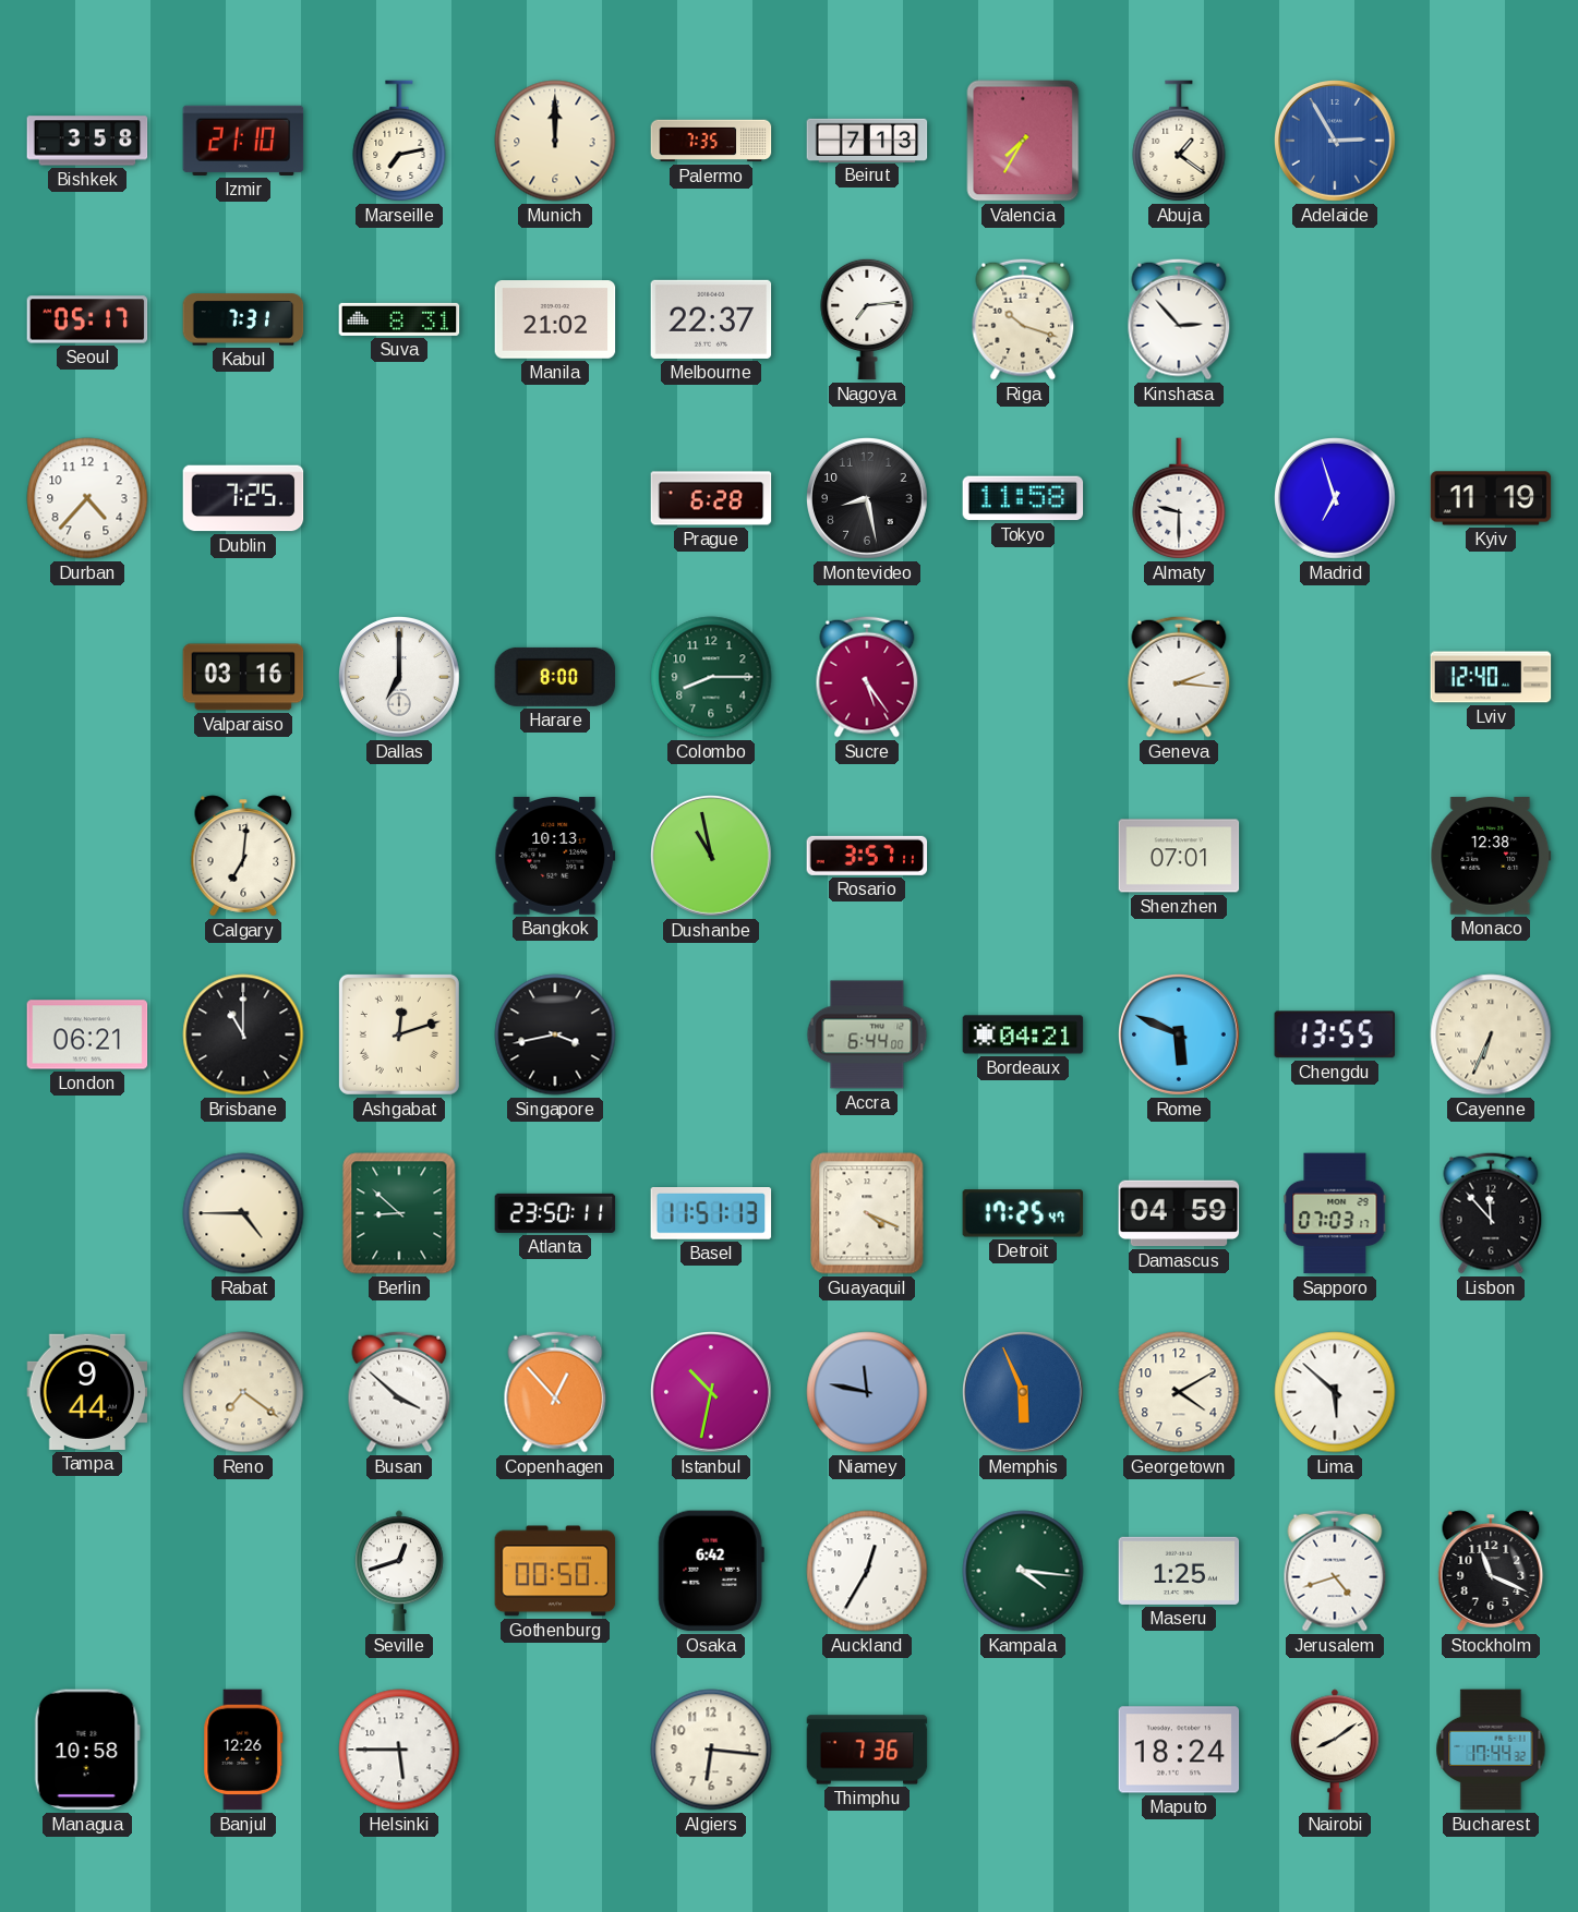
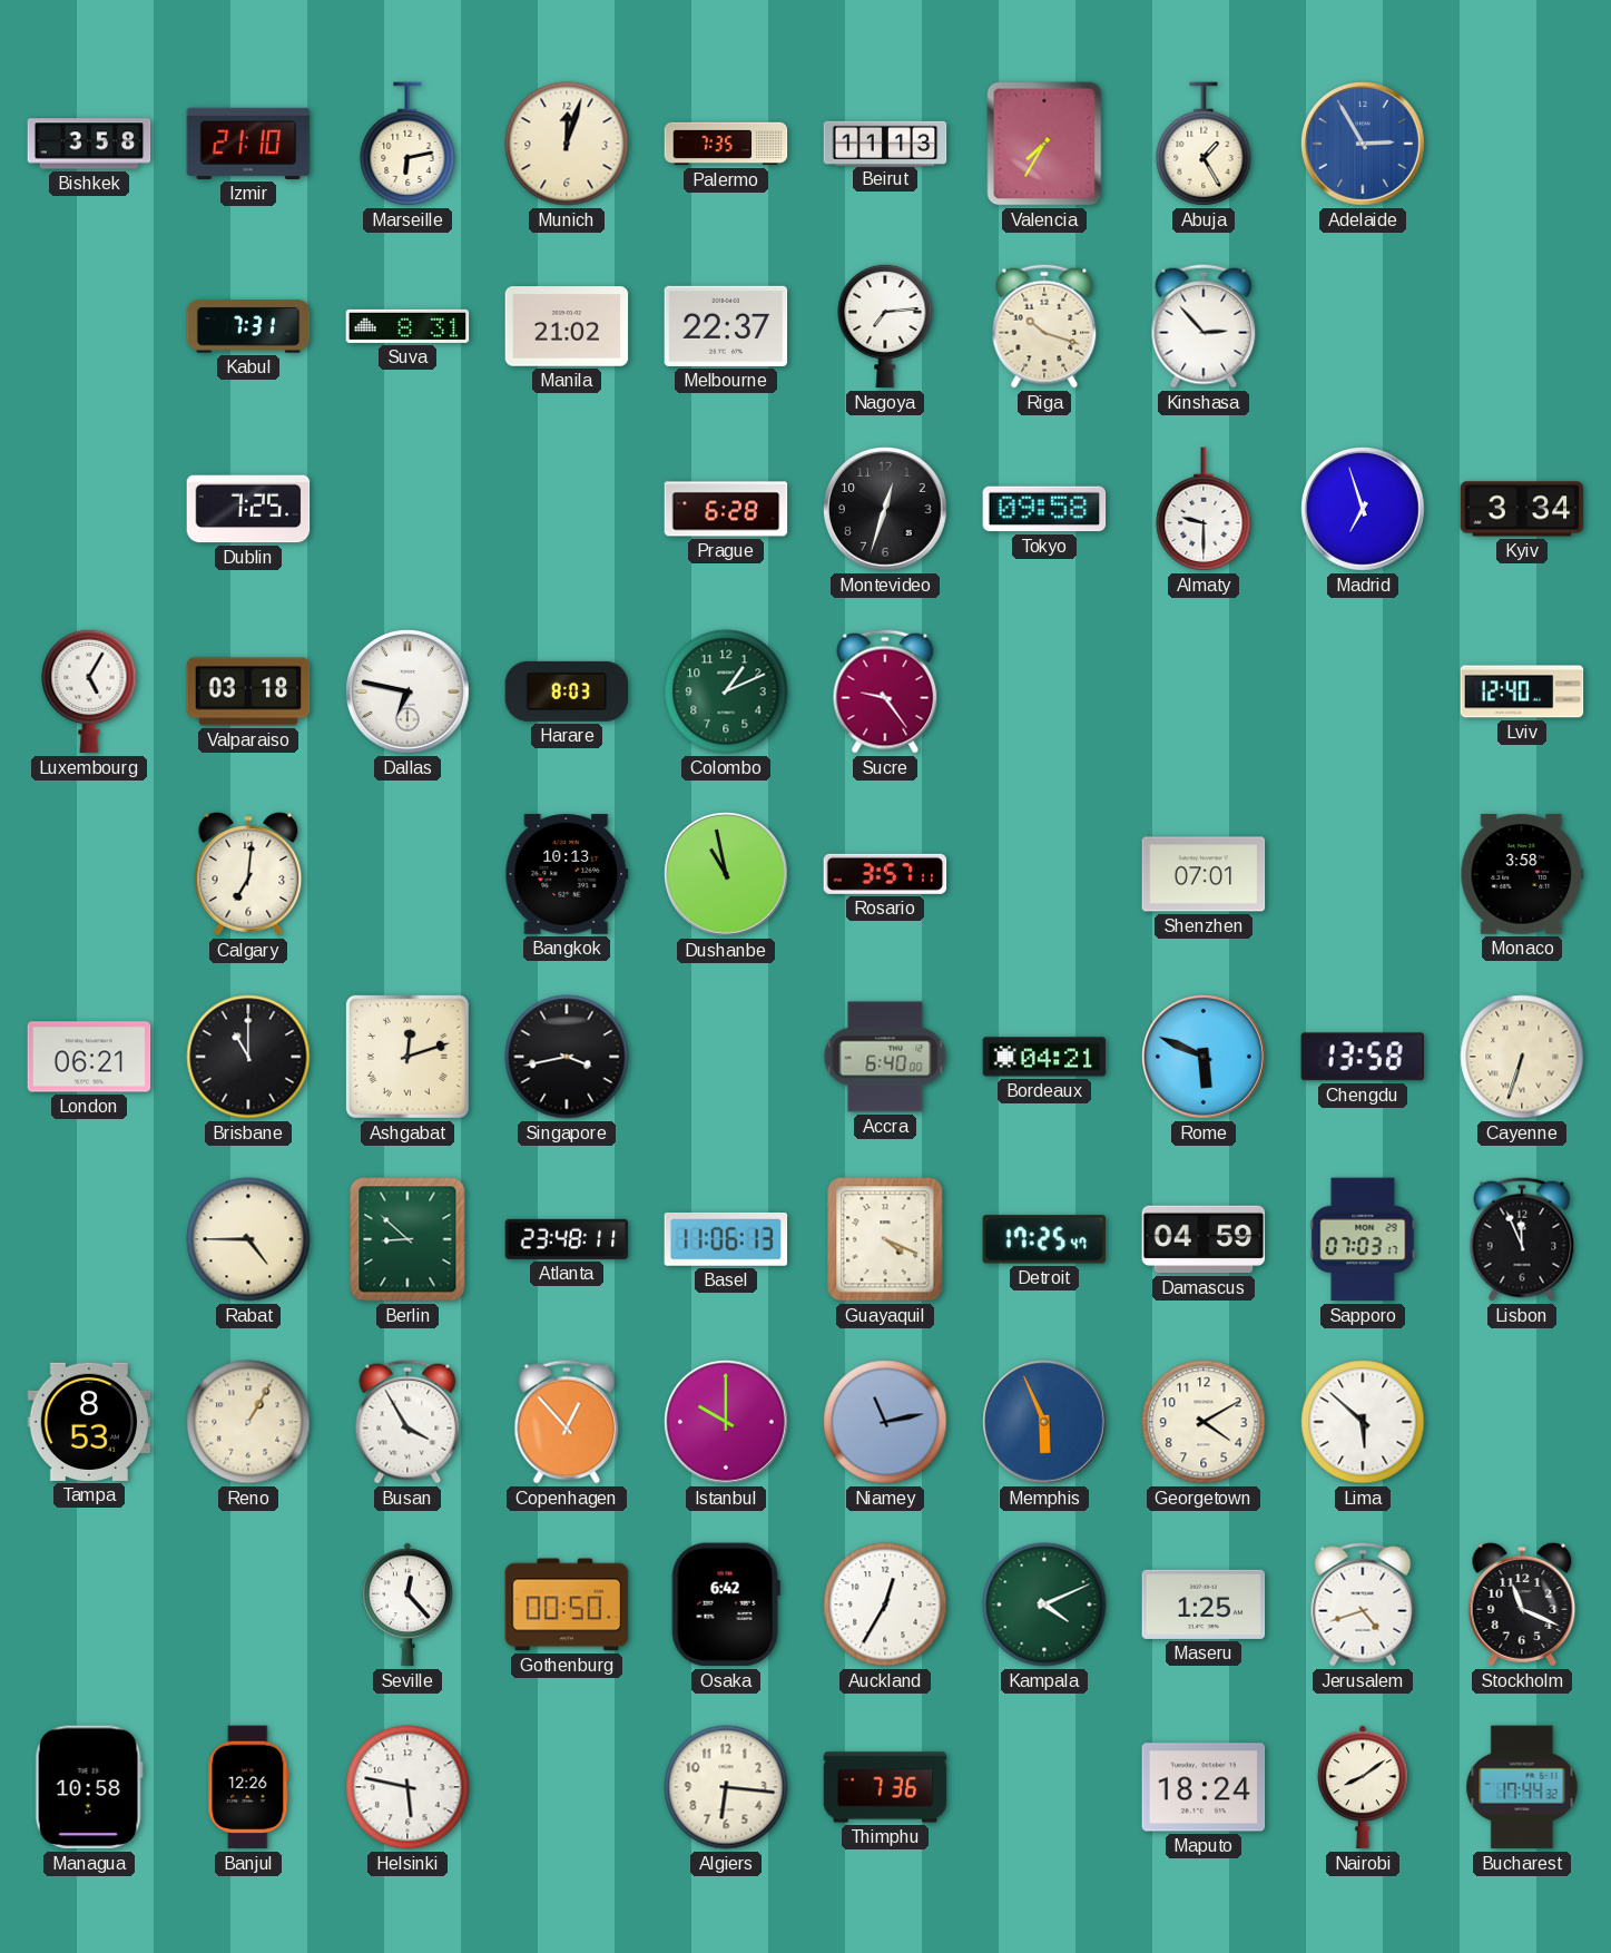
Marseille: 7:13 -> 6:13
Munich: 12:00 -> 12:03
Beirut: 7:13 -> 11:13
Abuja: 1:21 -> 1:25
Seoul: 05:17 -> none
Durban: 4:37 -> none
Montevideo: 8:28 -> 12:33
Tokyo: 11:58 -> 09:58
Kyiv: 11:19 -> 3:34
Luxembourg: none -> 5:05
Valparaiso: 03:16 -> 03:18
Dallas: 7:00 -> 6:47
Harare: 8:00 -> 8:03
Colombo: 8:15 -> 1:11
Sucre: 5:24 -> 9:24
Geneva: 2:16 -> none
Monaco: 12:38 -> 3:58
Accra: 6:44 -> 6:40
Chengdu: 13:55 -> 13:58
Cayenne: 6:34 -> 6:33
Atlanta: 23:50 -> 23:48
Basel: 11:51 -> 11:06
Lisbon: 11:53 -> 11:56
Tampa: 9:44 -> 8:53
Reno: 7:21 -> 1:05
Busan: 3:52 -> 3:55
Istanbul: 10:32 -> 10:00
Niamey: 11:47 -> 11:13
Seville: 12:42 -> 12:23
Kampala: 4:16 -> 4:11
Helsinki: 5:45 -> 5:47
